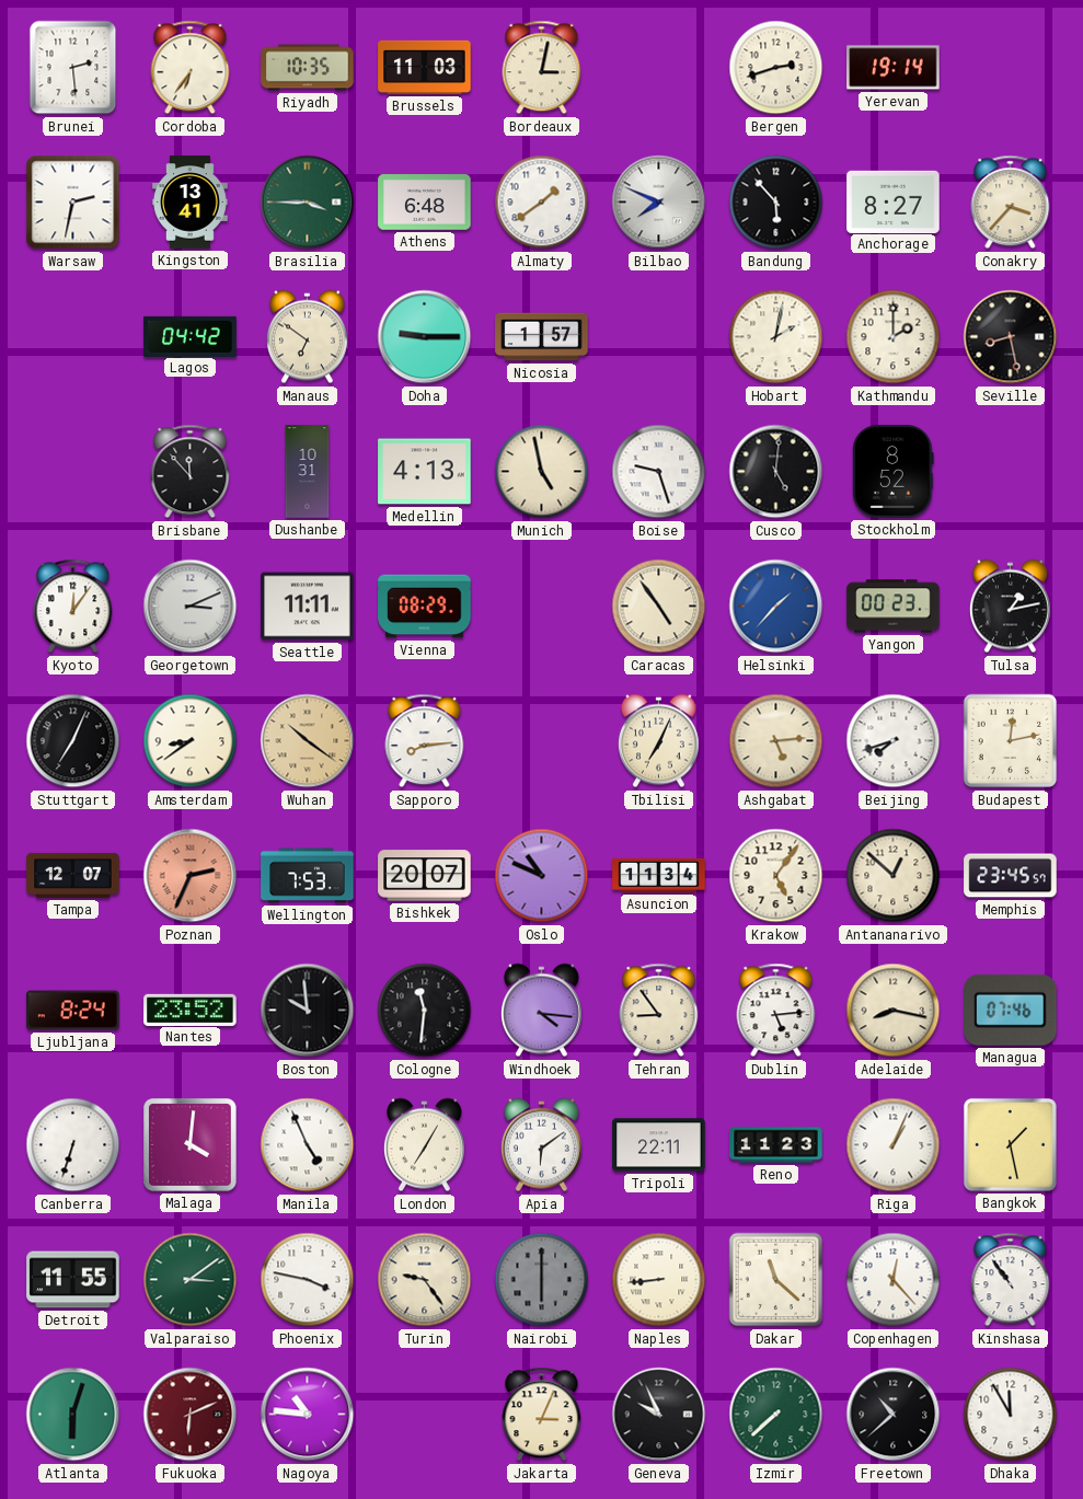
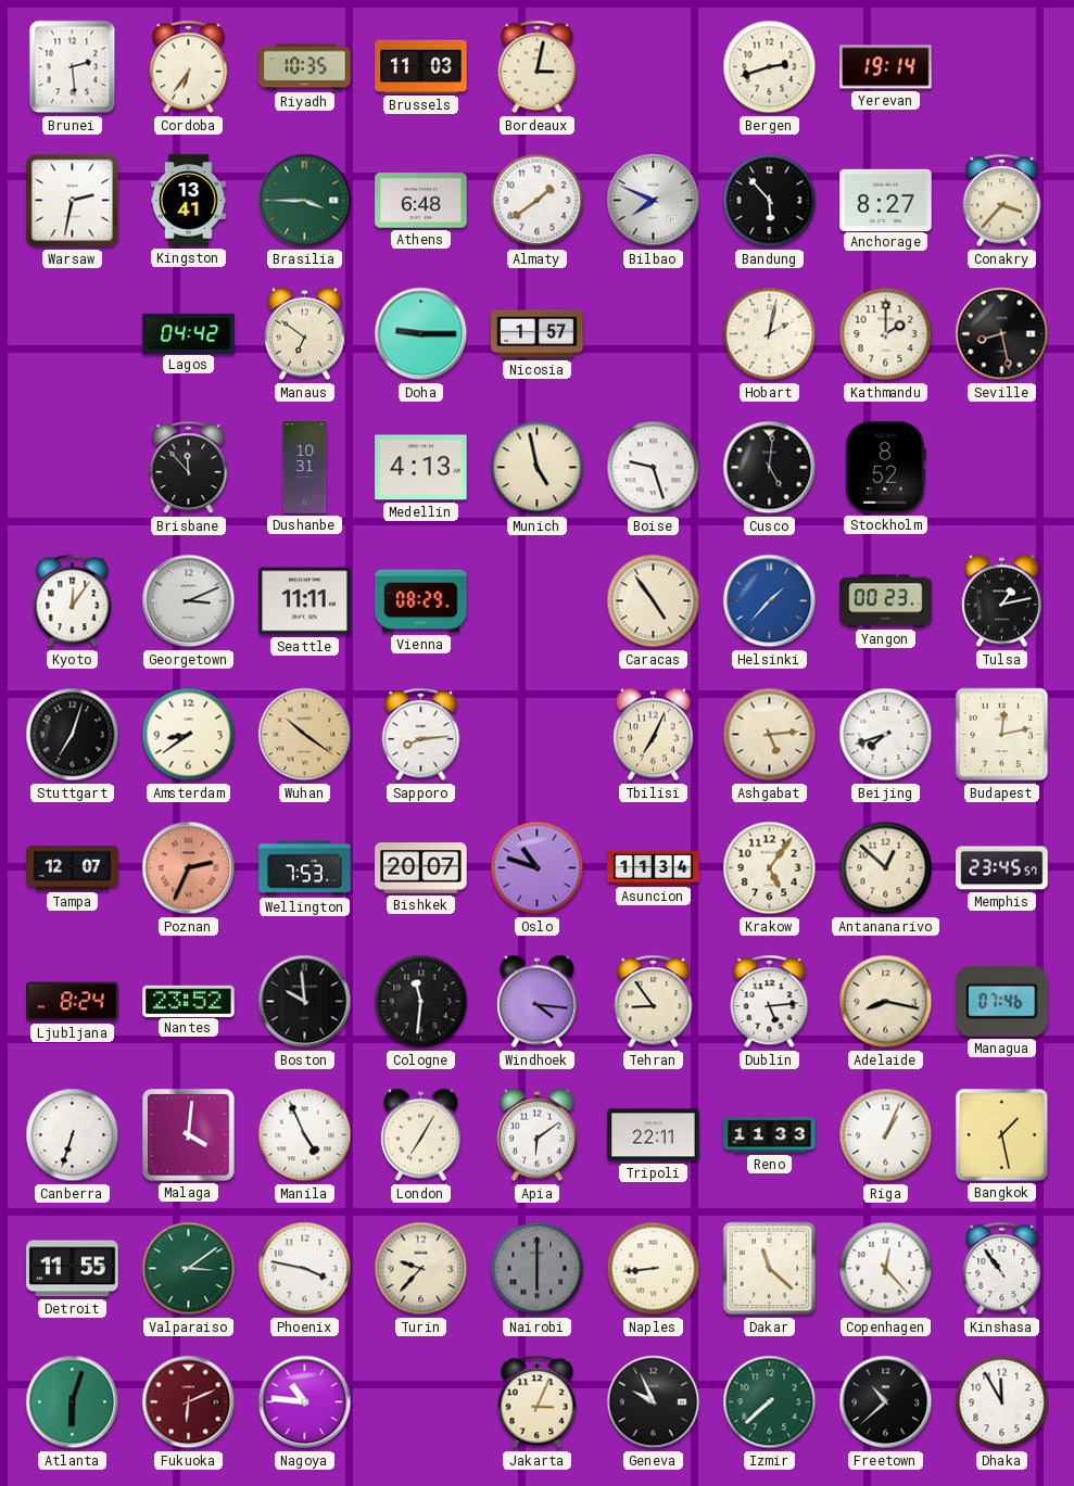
Stuttgart: 7:04 -> 7:03
Oslo: 10:49 -> 10:48
Reno: 11:23 -> 11:33
Turin: 9:24 -> 9:37
